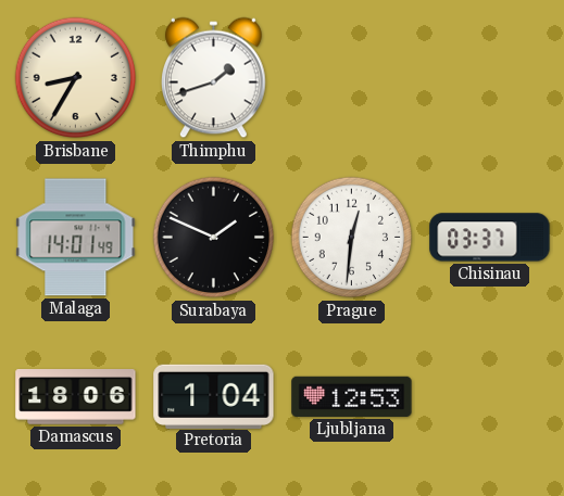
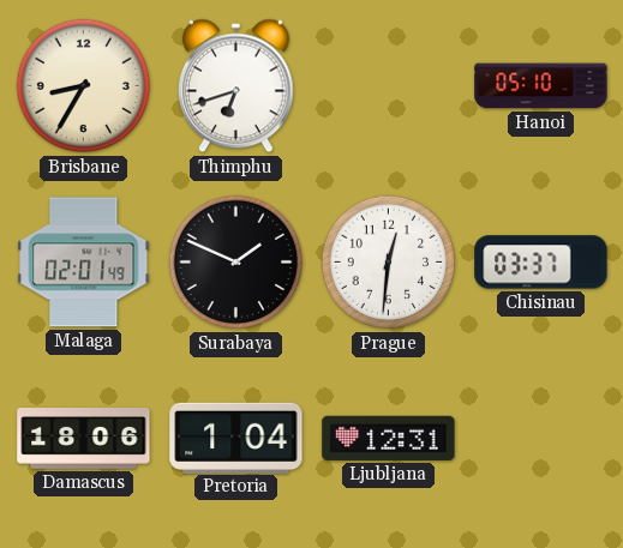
Thimphu: 1:42 -> 6:42
Hanoi: none -> 05:10
Malaga: 14:01 -> 02:01
Ljubljana: 12:53 -> 12:31
